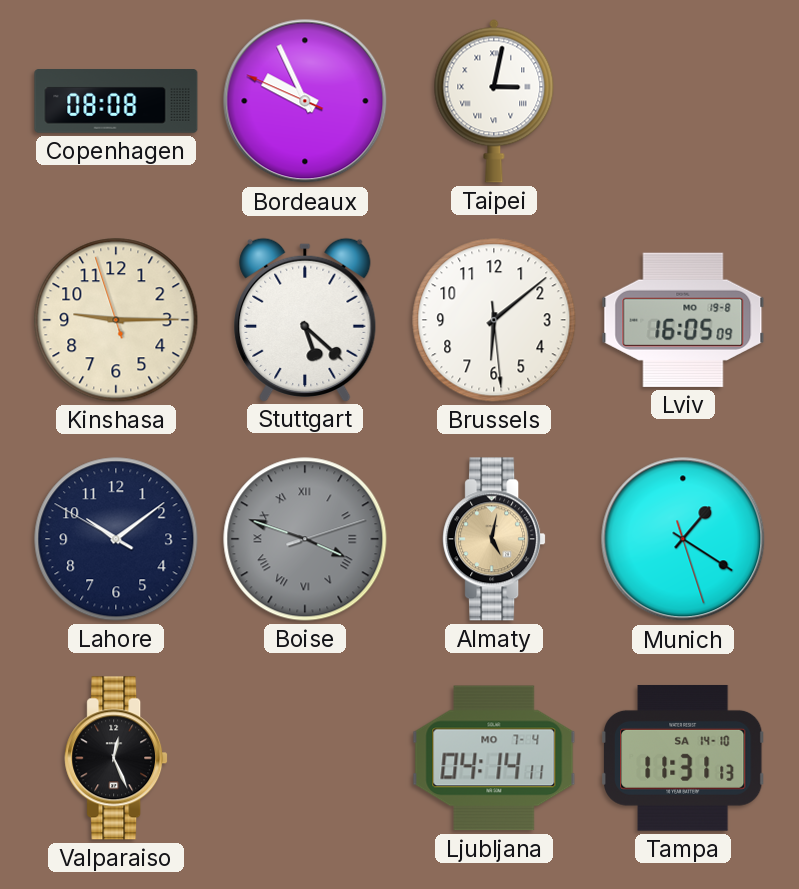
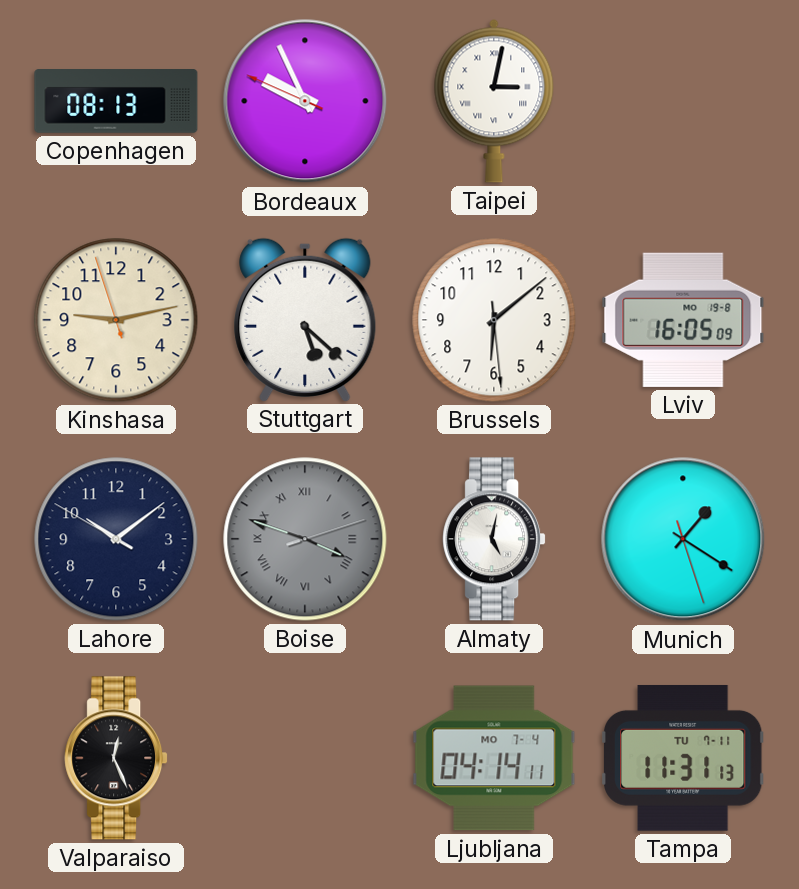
Copenhagen: 08:08 -> 08:13
Kinshasa: 9:14 -> 9:12
Almaty dial: champagne -> white
Tampa date: SA 14-10 -> TU 7-11
